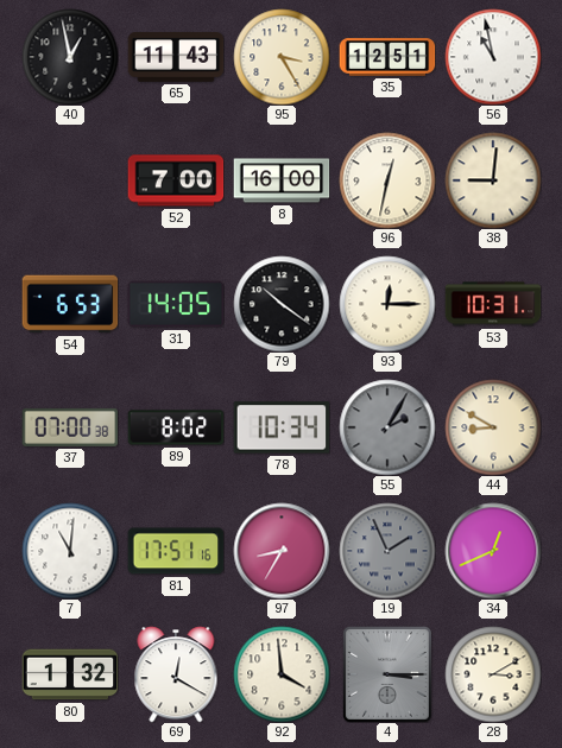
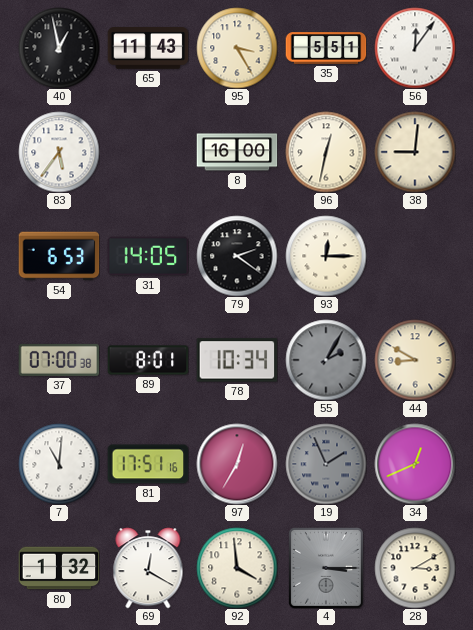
35: 12:51 -> 5:51
56: 10:58 -> 12:06
83: none -> 5:36
52: 7:00 -> none
79: 10:21 -> 2:21
53: 10:31 -> none
89: 8:02 -> 8:01
97: 8:35 -> 12:35
